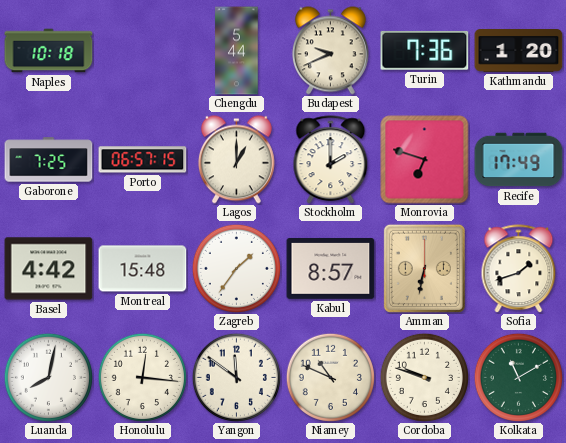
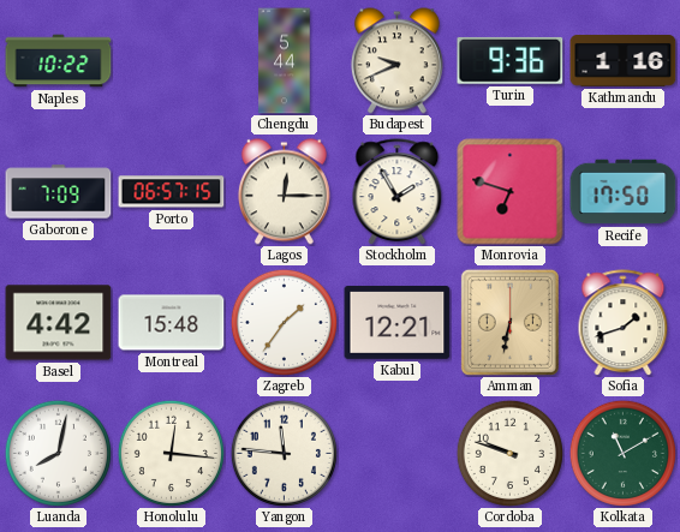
Naples: 10:18 -> 10:22
Turin: 7:36 -> 9:36
Kathmandu: 1:20 -> 1:16
Gaborone: 7:25 -> 7:09
Lagos: 1:00 -> 12:15
Stockholm: 2:00 -> 1:55
Recife: 17:49 -> 17:50
Kabul: 8:57 -> 12:21
Yangon: 11:51 -> 11:46
Niamey: 10:49 -> none
